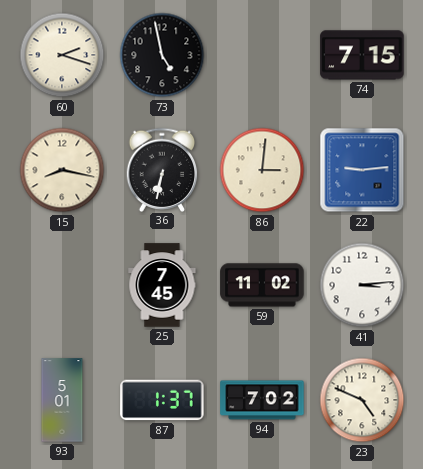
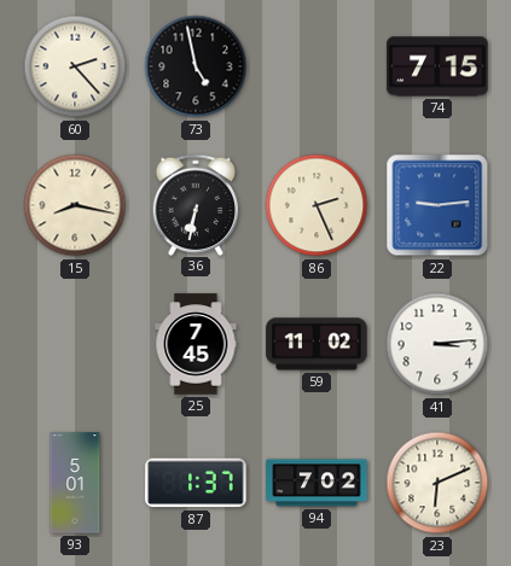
60: 2:18 -> 2:23
86: 3:01 -> 2:26
23: 4:49 -> 6:11
